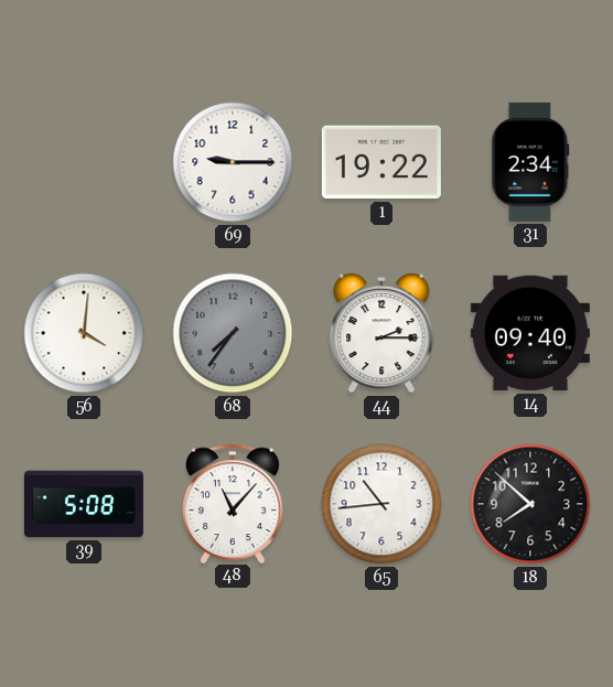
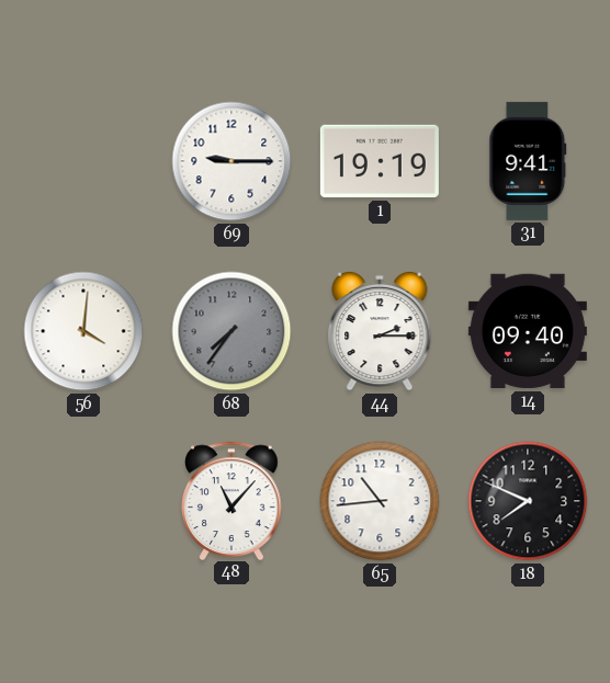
1: 19:22 -> 19:19
31: 2:34 -> 9:41
39: 5:08 -> none
18: 7:52 -> 7:49
